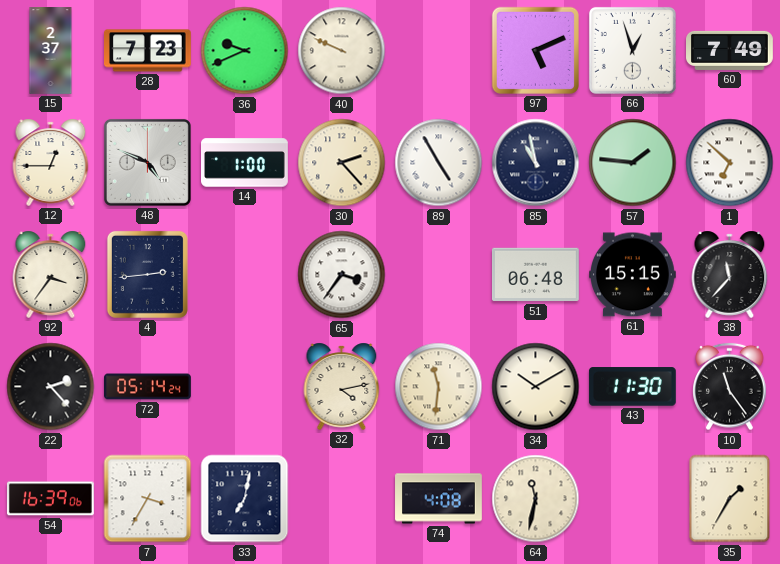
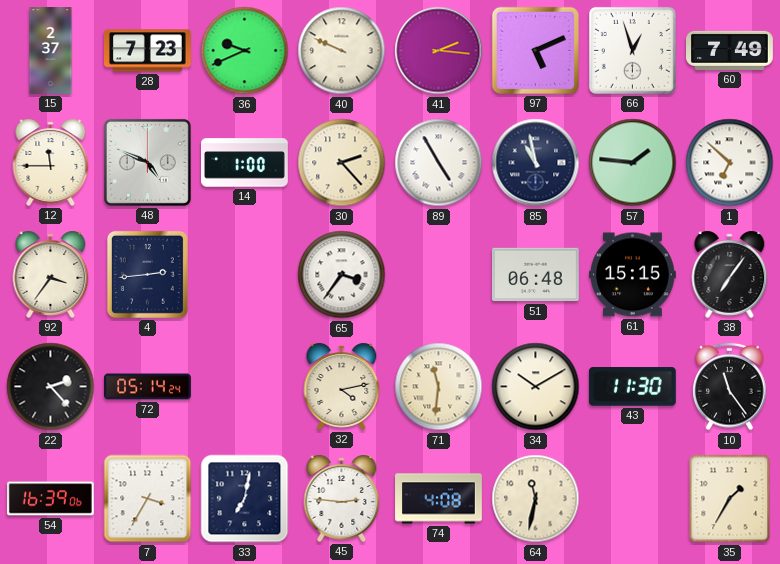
41: none -> 2:16
12: 12:45 -> 11:45
38: 11:37 -> 7:06
45: none -> 2:46
